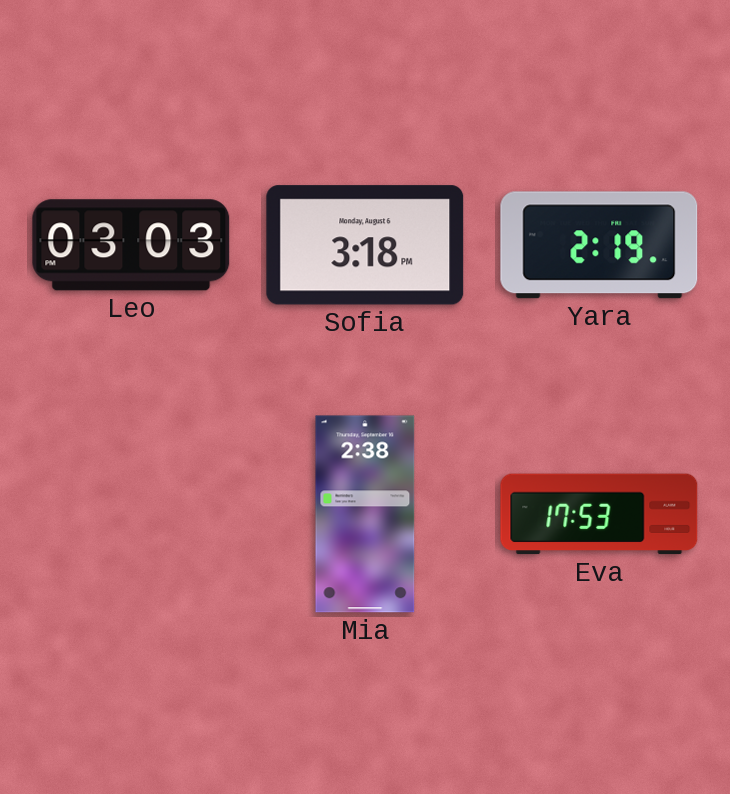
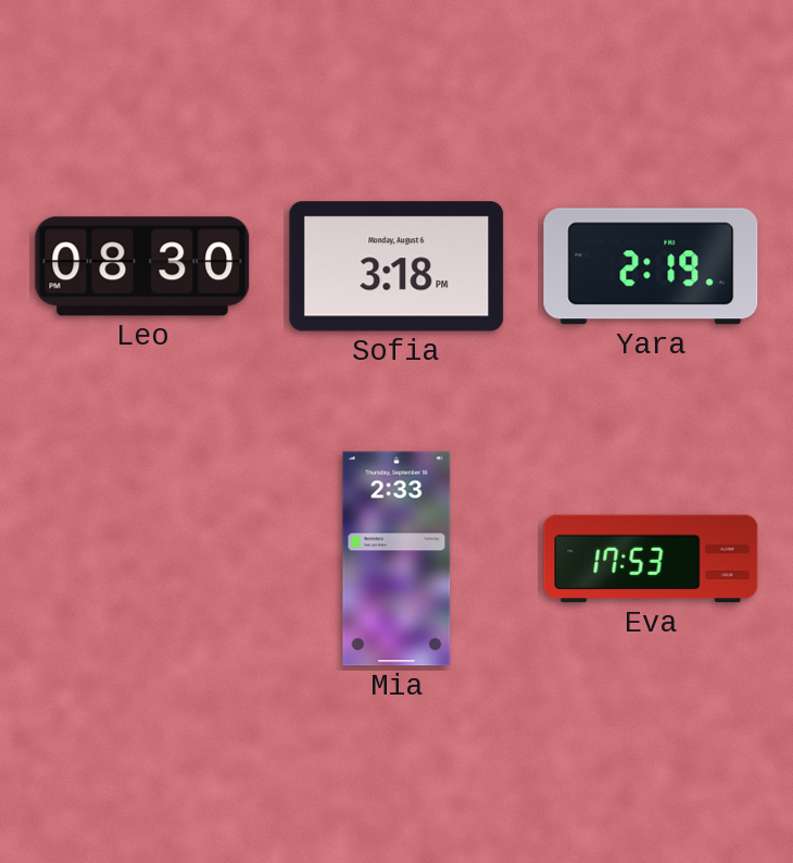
Leo: 03:03 -> 08:30
Mia: 2:38 -> 2:33
